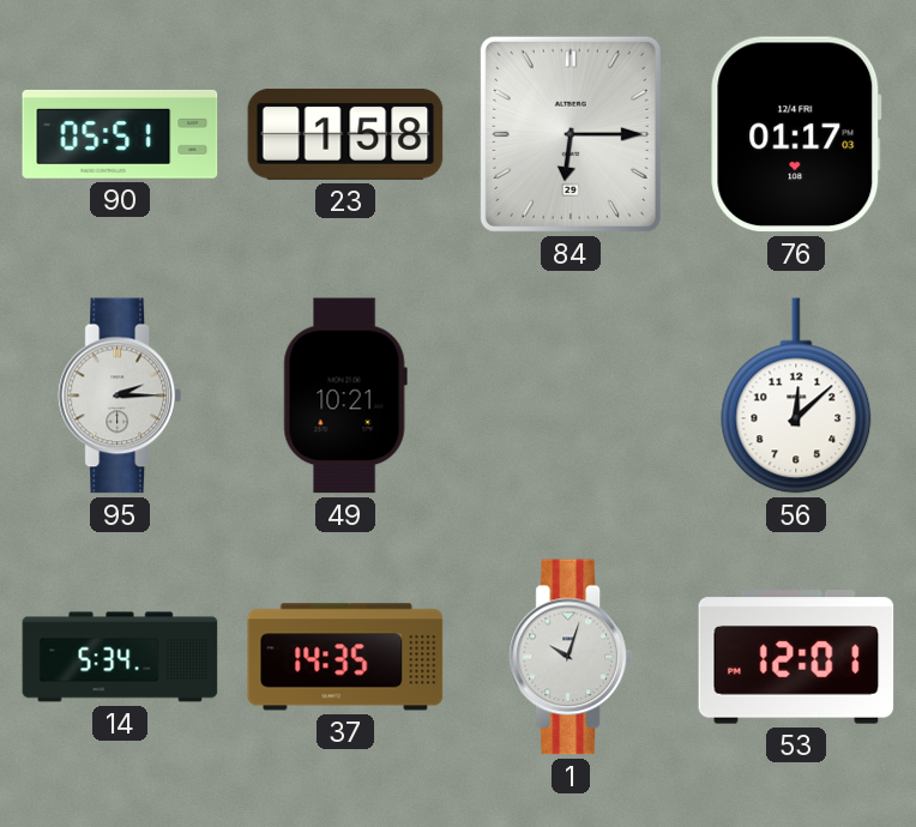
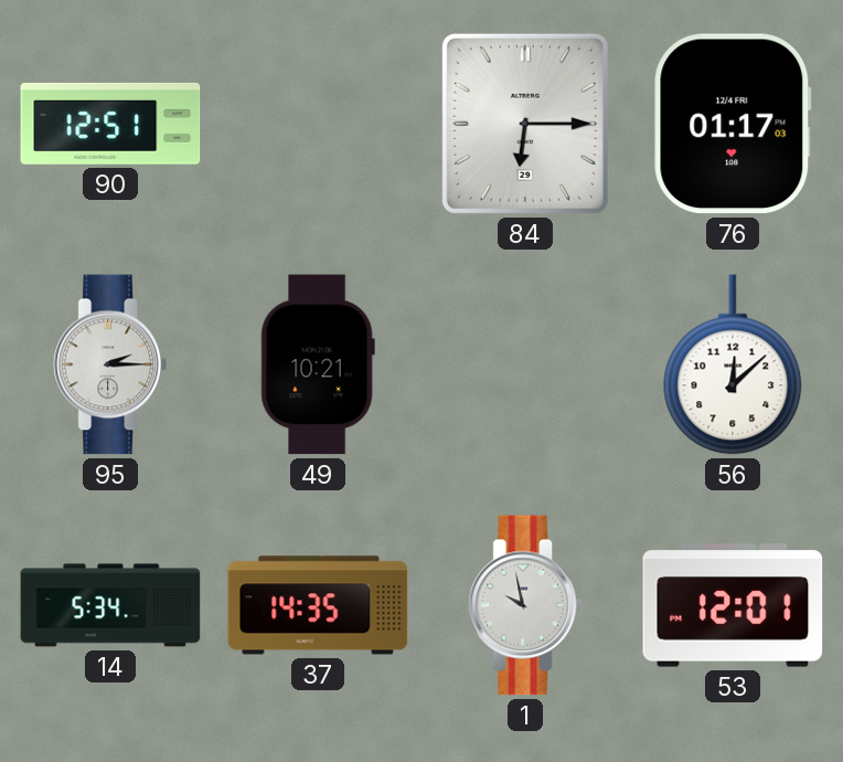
90: 05:51 -> 12:51
23: 1:58 -> none
1: 10:03 -> 9:58
